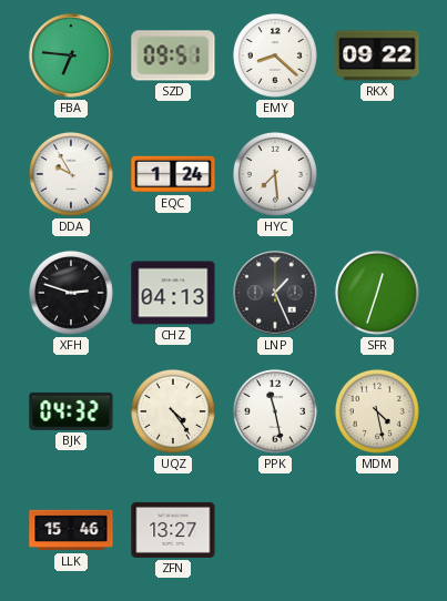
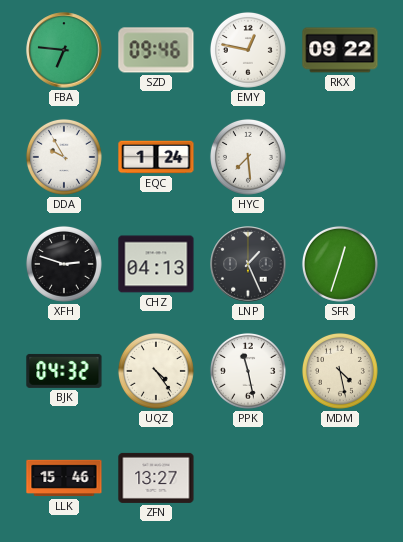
SZD: 09:51 -> 09:46
EMY: 8:22 -> 12:47
